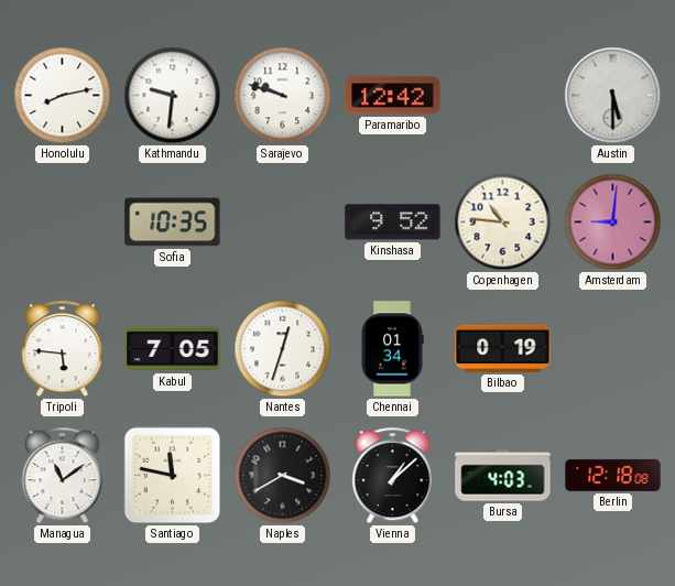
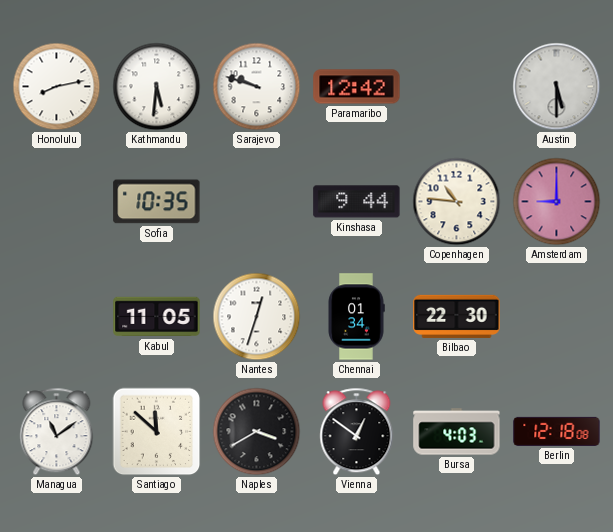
Kathmandu: 9:31 -> 5:31
Kinshasa: 9:52 -> 9:44
Amsterdam: 9:01 -> 9:00
Tripoli: 5:46 -> none
Kabul: 7:05 -> 11:05
Bilbao: 0:19 -> 22:30
Santiago: 11:47 -> 11:52
Vienna: 1:08 -> 12:51
